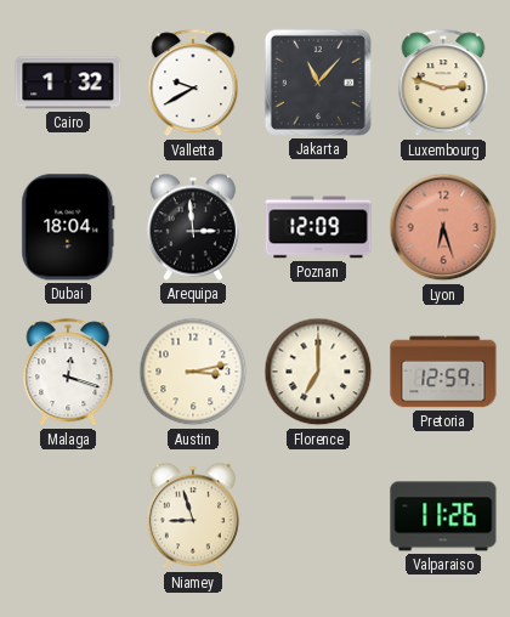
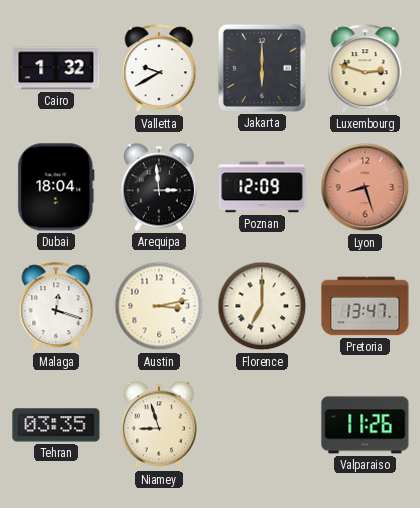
Jakarta: 11:07 -> 6:00
Lyon: 6:27 -> 8:27
Pretoria: 12:59 -> 13:47
Tehran: none -> 03:35
